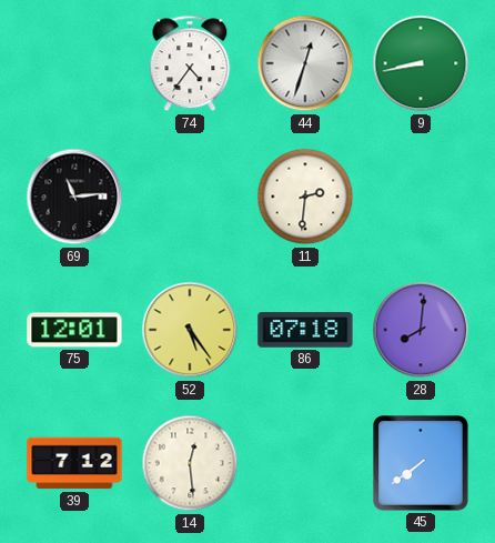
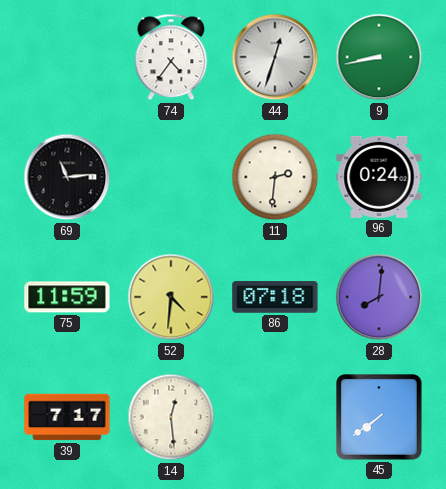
96: none -> 0:24
75: 12:01 -> 11:59
52: 5:24 -> 4:31
39: 7:12 -> 7:17
